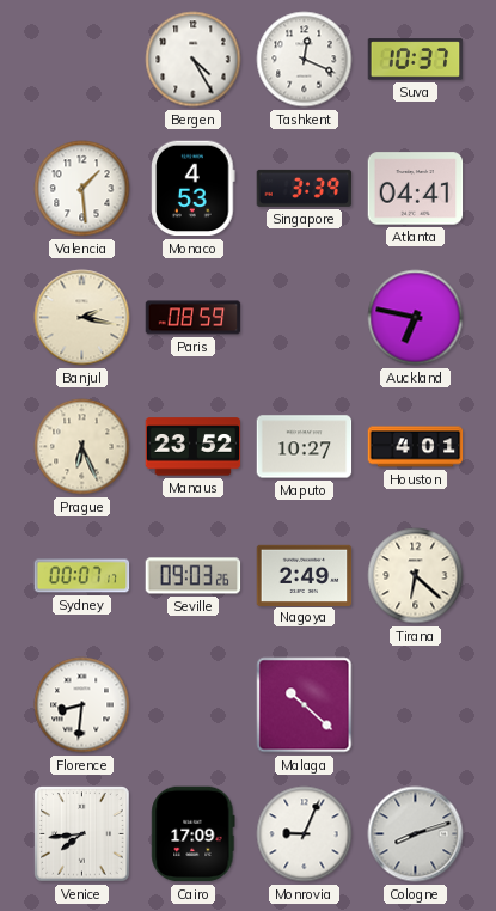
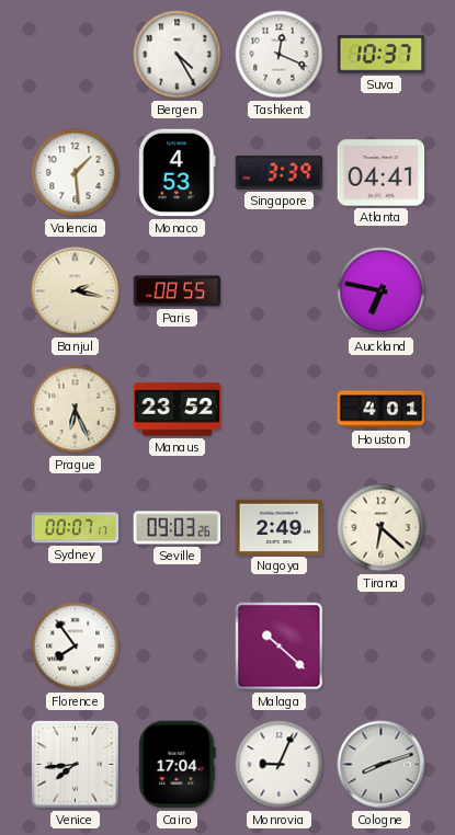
Paris: 08:59 -> 08:55
Maputo: 10:27 -> none
Florence: 8:31 -> 7:54
Cairo: 17:09 -> 17:04
